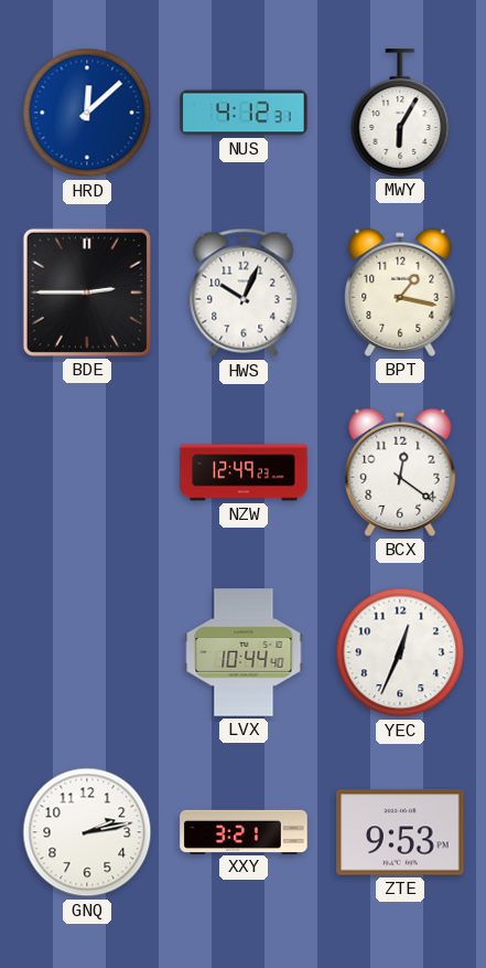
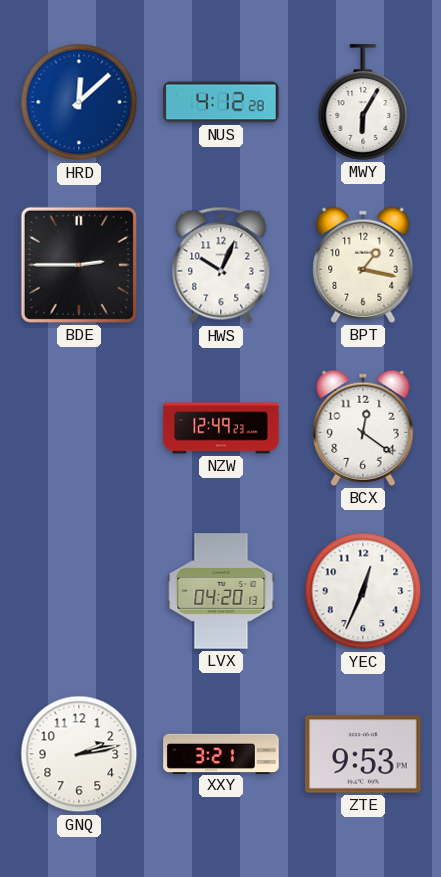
NUS: 4:12:31 -> 4:12:28
LVX: 10:44 -> 04:20
